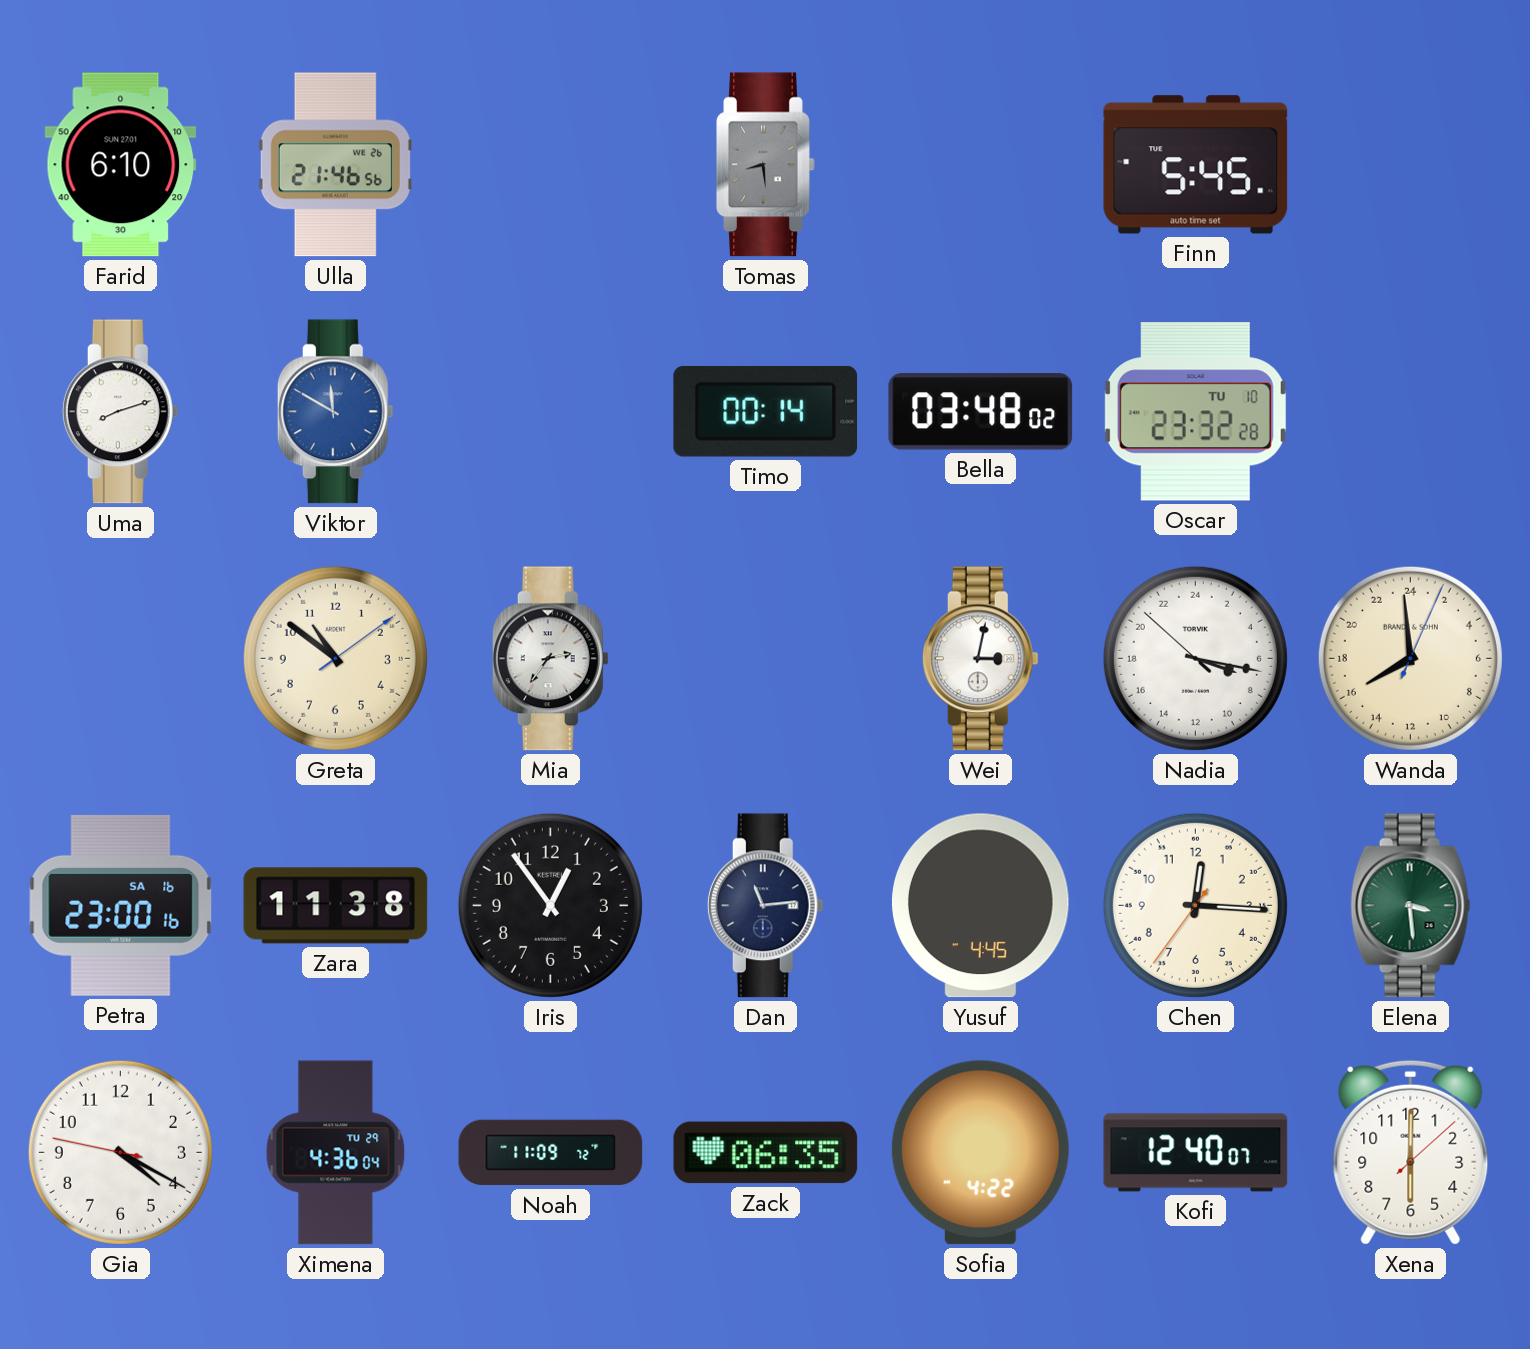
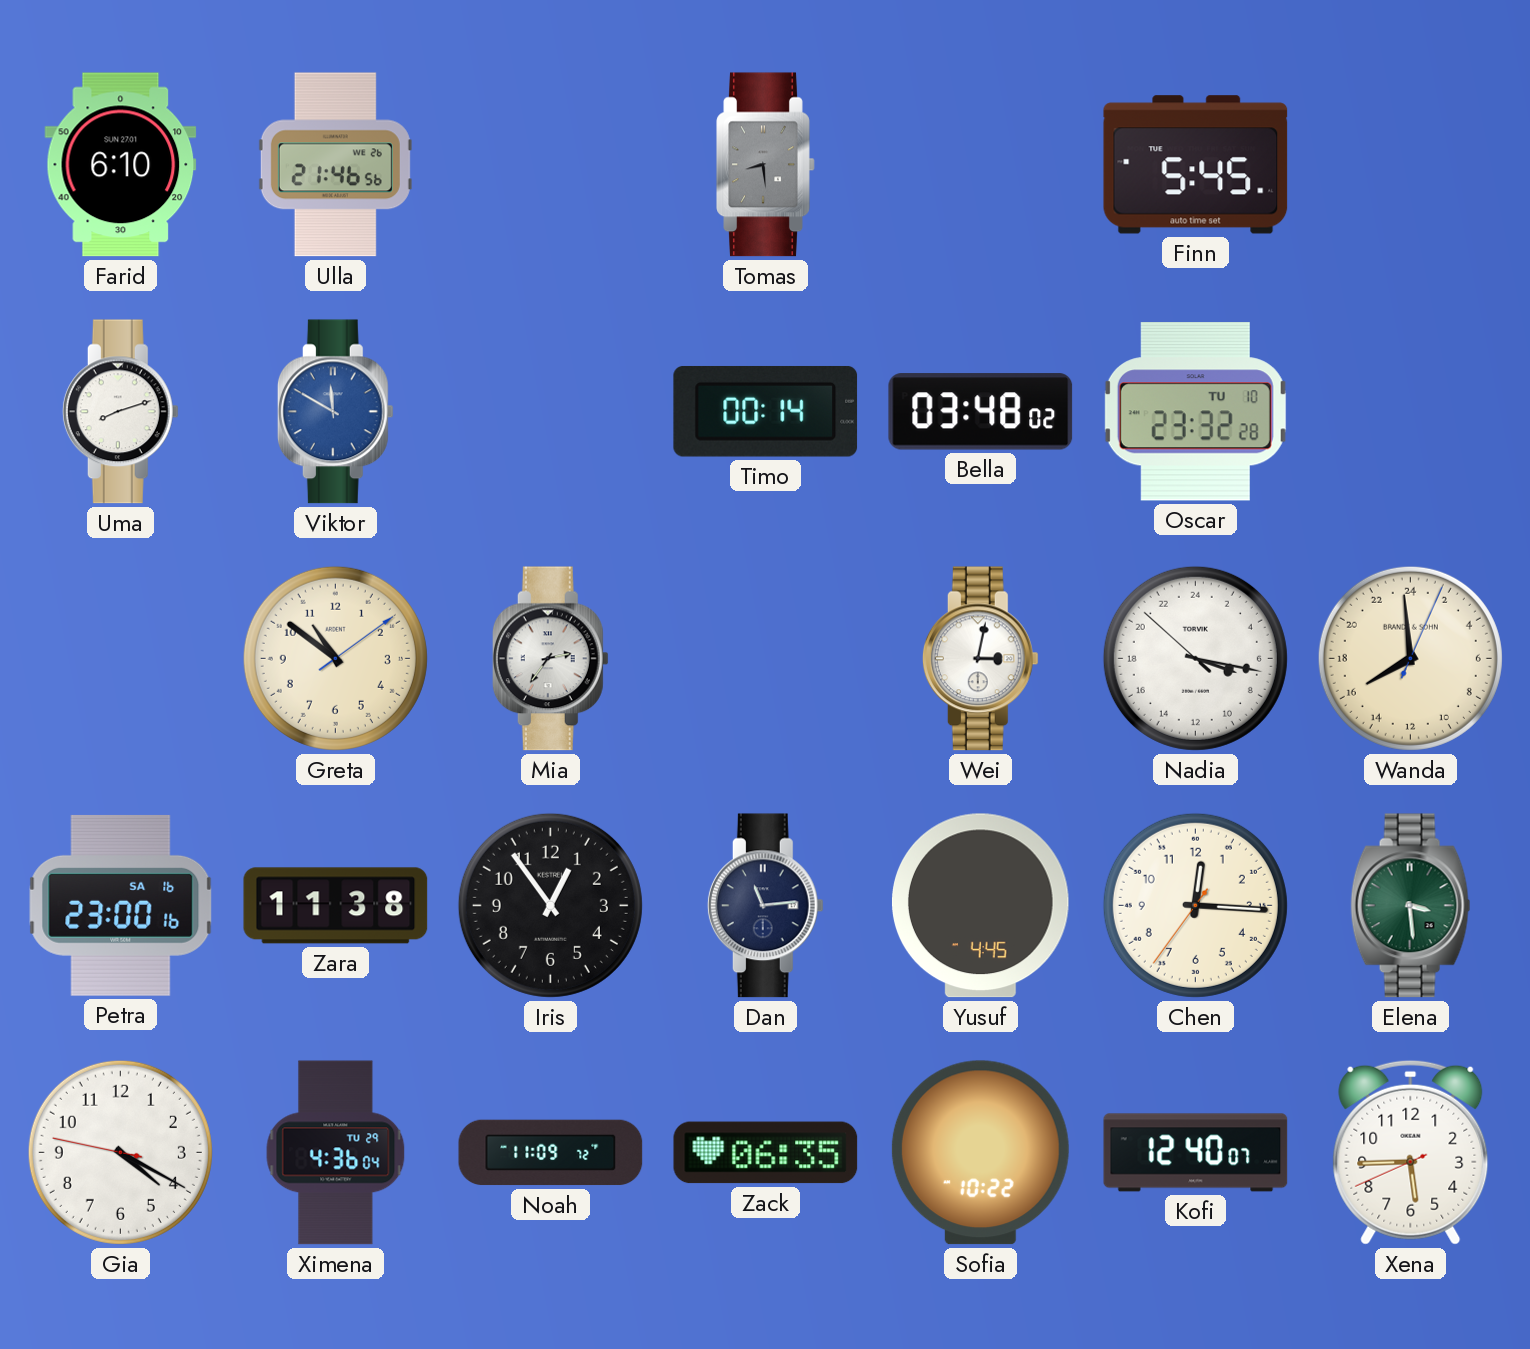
Sofia: 4:22 -> 10:22
Xena: 6:00 -> 5:44
